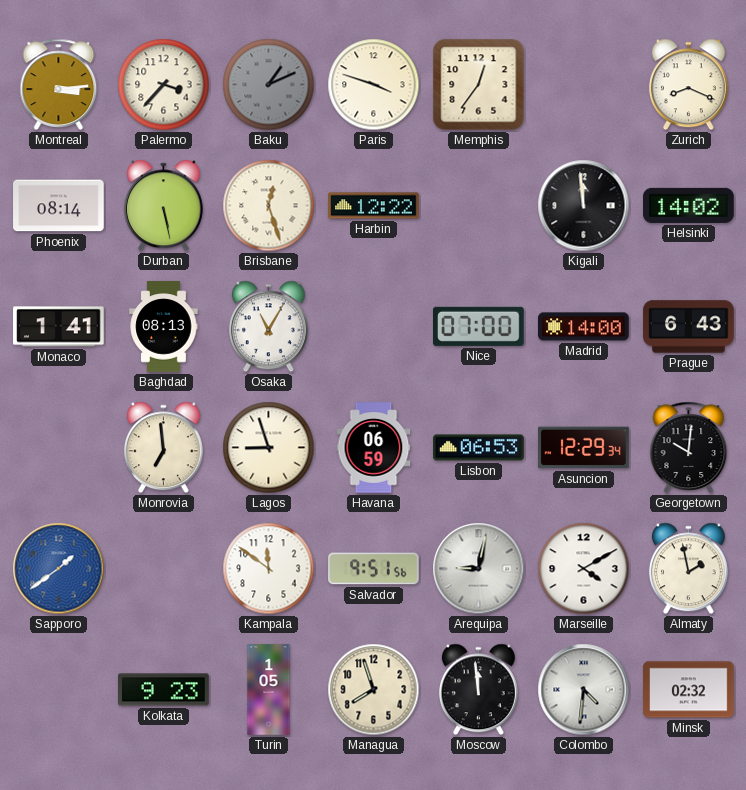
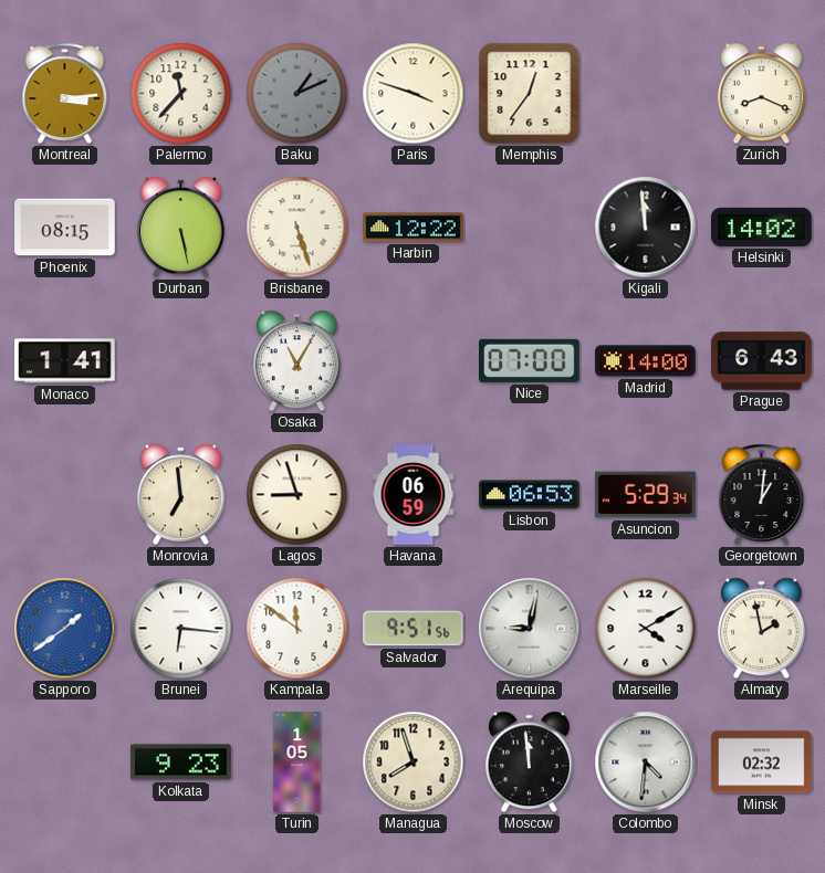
Palermo: 3:37 -> 11:37
Phoenix: 08:14 -> 08:15
Brisbane: 12:27 -> 5:27
Baghdad: 08:13 -> none
Asuncion: 12:29 -> 5:29
Georgetown: 10:01 -> 1:01
Brunei: none -> 6:16
